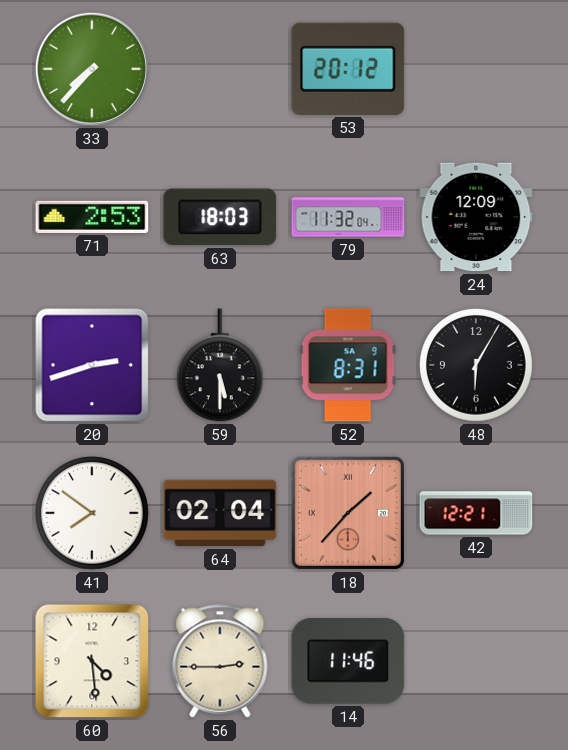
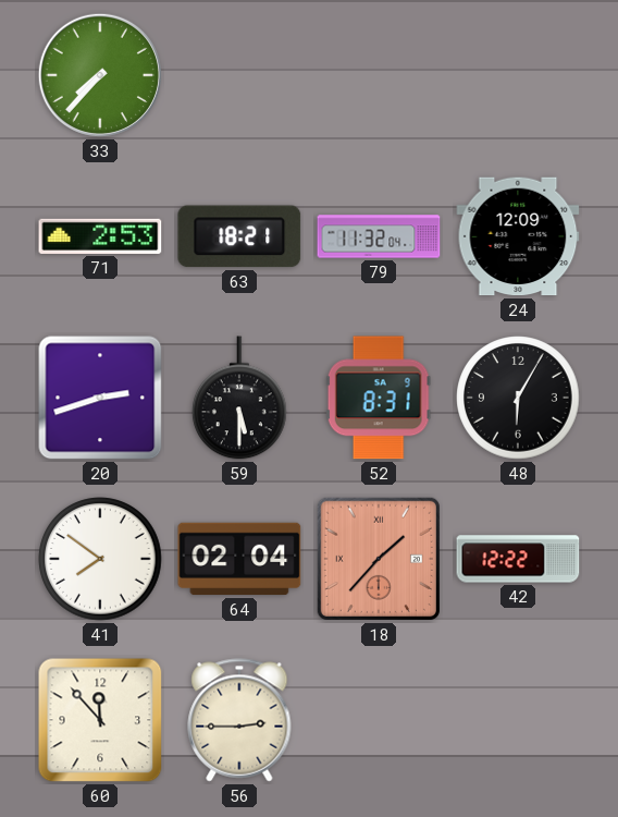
53: 20:12 -> none
63: 18:03 -> 18:21
42: 12:21 -> 12:22
60: 4:29 -> 11:53
14: 11:46 -> none
